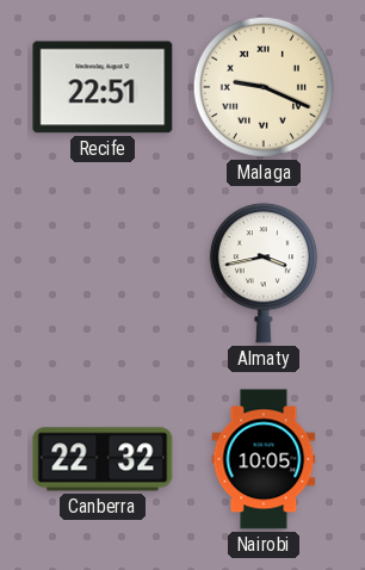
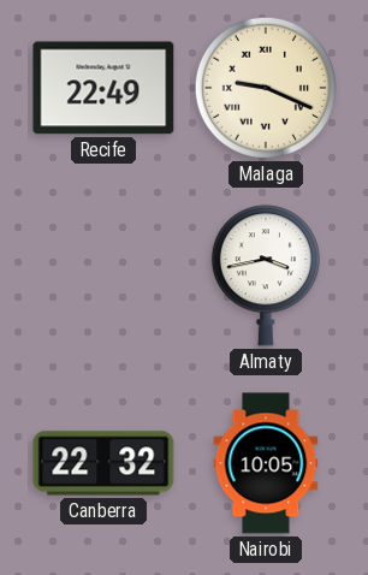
Recife: 22:51 -> 22:49
